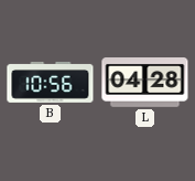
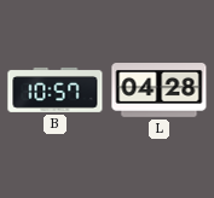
B: 10:56 -> 10:57
